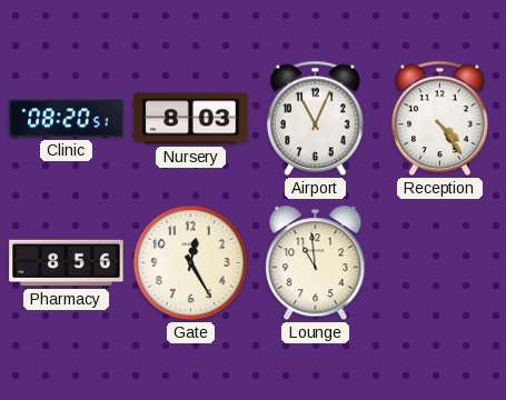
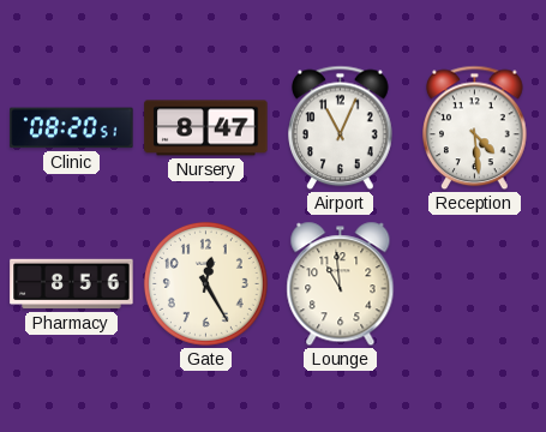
Nursery: 8:03 -> 8:47
Reception: 4:24 -> 4:29
